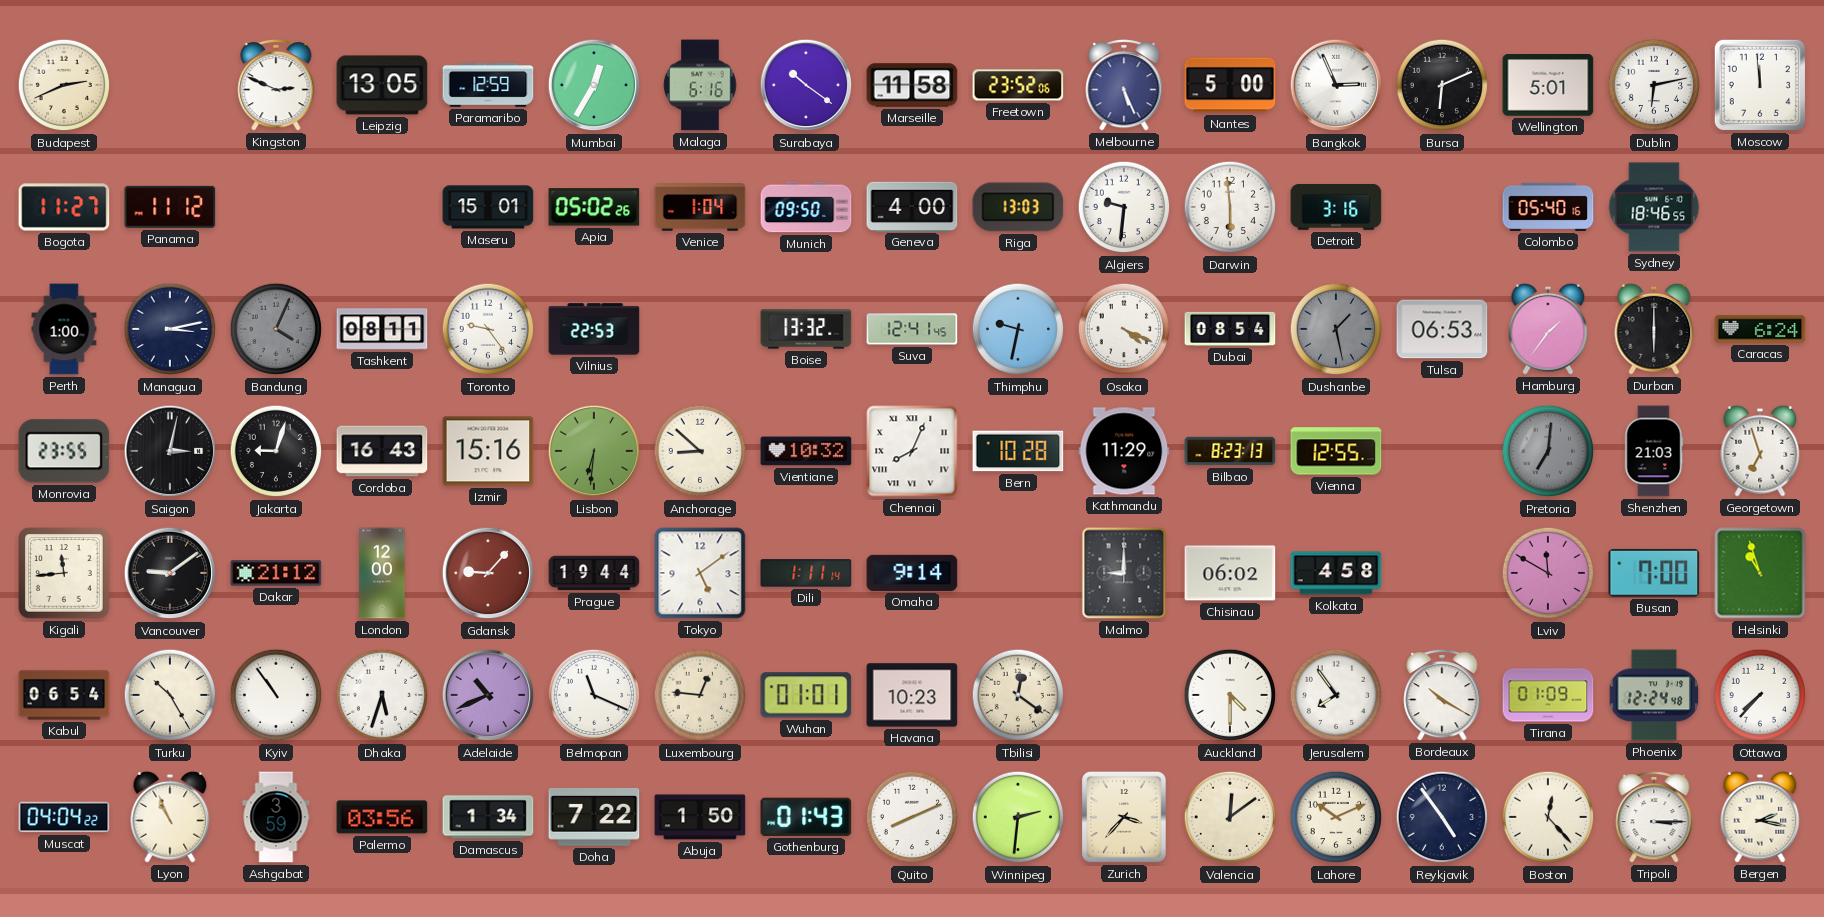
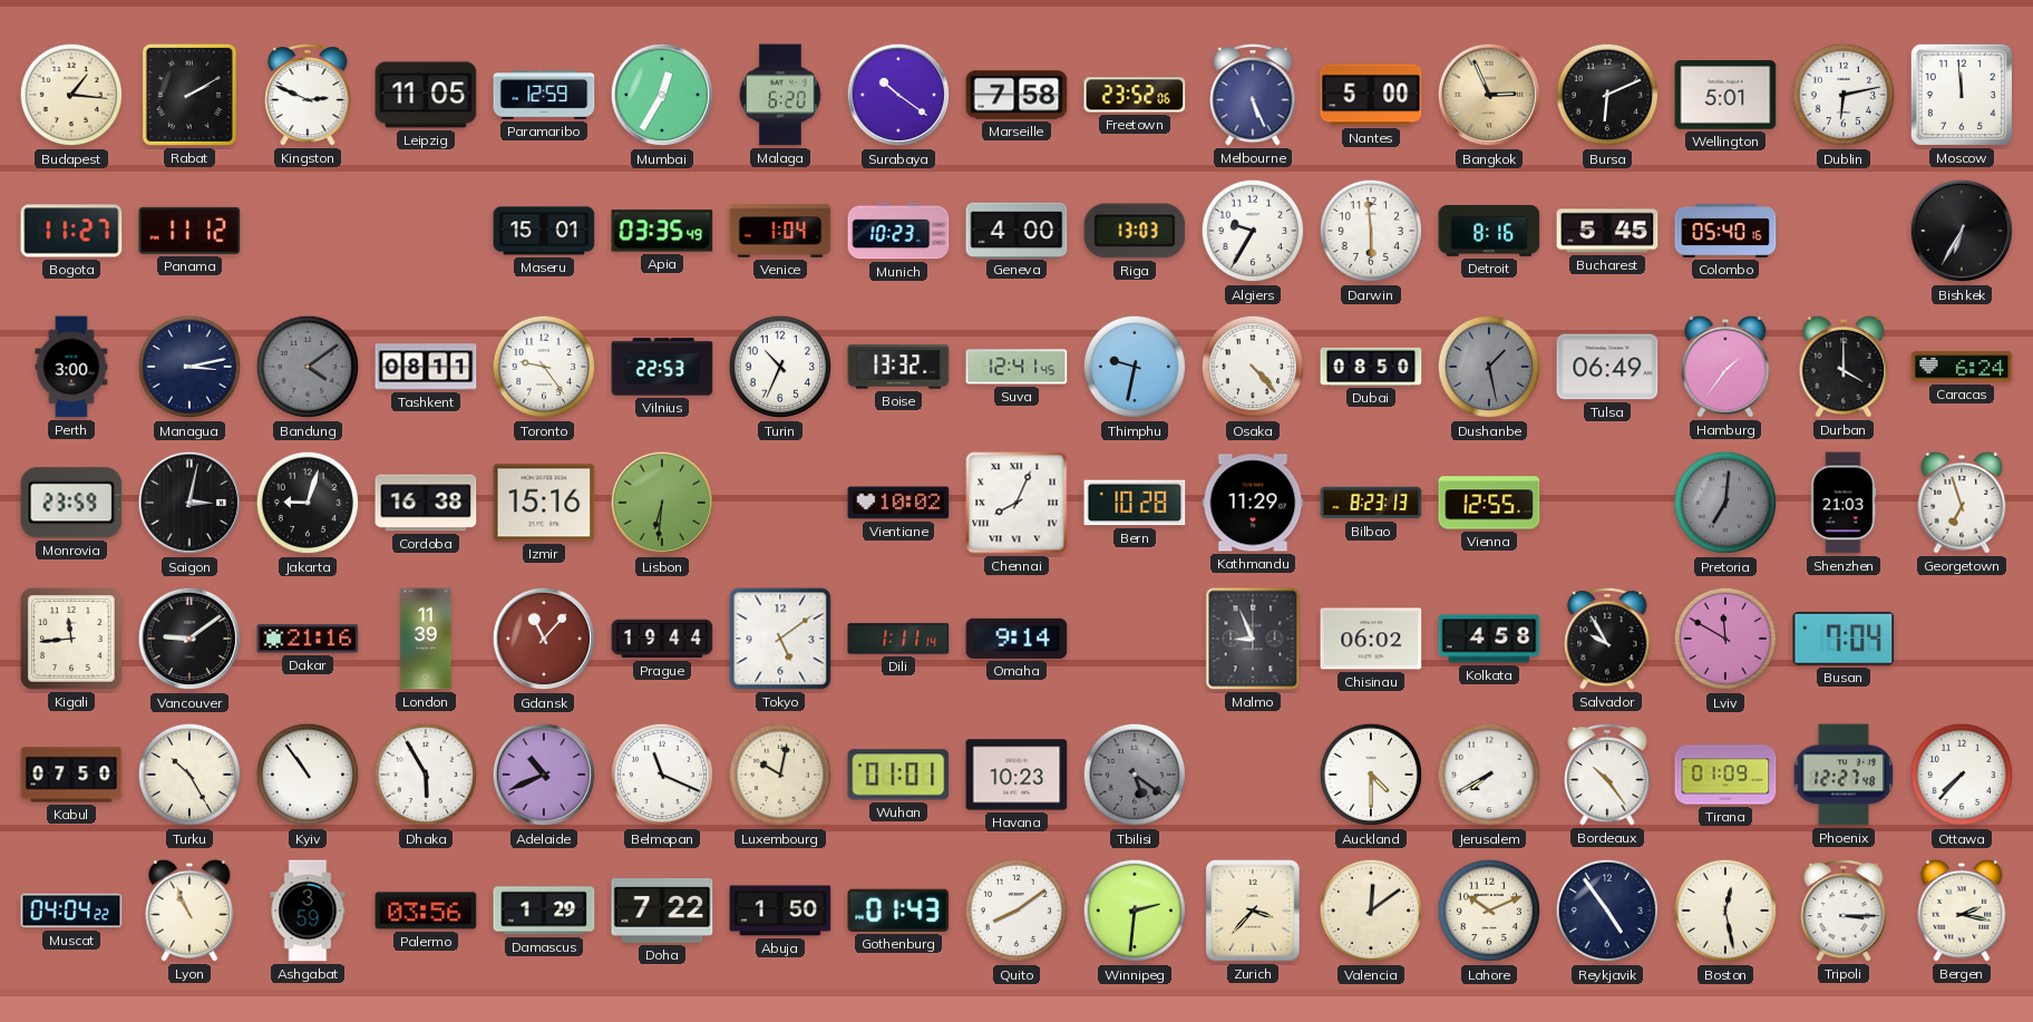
Budapest: 2:41 -> 1:16
Rabat: none -> 2:10
Leipzig: 13:05 -> 11:05
Malaga: 6:16 -> 6:20
Marseille: 11:58 -> 7:58
Bangkok dial: white -> champagne
Apia: 05:02 -> 03:35
Munich: 09:50 -> 10:23
Algiers: 9:31 -> 9:35
Detroit: 3:16 -> 8:16
Bucharest: none -> 5:45
Sydney: 18:46 -> none
Bishkek: none -> 6:35
Perth: 1:00 -> 3:00
Bandung: 4:04 -> 4:09
Turin: none -> 10:34
Osaka: 4:19 -> 4:23
Dubai: 08:54 -> 08:50
Tulsa: 06:53 -> 06:49
Durban: 6:00 -> 4:00
Monrovia: 23:55 -> 23:59
Cordoba: 16:43 -> 16:38
Anchorage: 8:52 -> none
Vientiane: 10:32 -> 10:02
Dakar: 21:12 -> 21:16
London: 12:00 -> 11:39
Gdansk: 9:07 -> 11:07
Malmo: 9:00 -> 8:56
Salvador: none -> 9:55
Busan: 7:00 -> 7:04
Helsinki: 10:57 -> none
Kabul: 06:54 -> 07:50
Dhaka: 5:33 -> 5:55
Luxembourg: 12:46 -> 10:02
Tbilisi: 12:21 -> 5:21
Tbilisi dial: cream -> grey
Jerusalem: 7:54 -> 7:40
Bordeaux: 10:20 -> 10:24
Phoenix: 12:24 -> 12:27
Damascus: 1:34 -> 1:29
Quito: 8:11 -> 8:09
Boston: 12:23 -> 12:28
